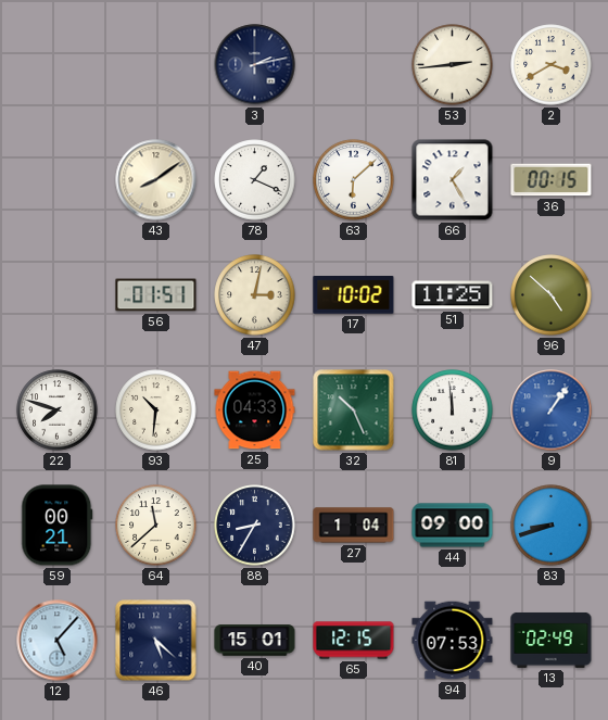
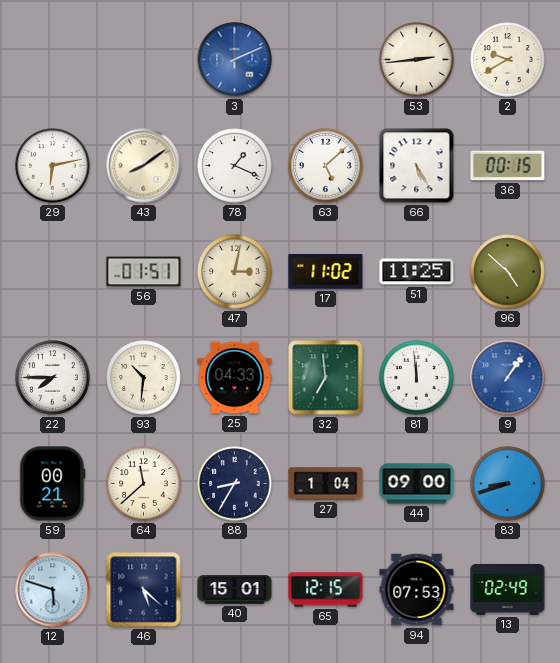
3: 2:13 -> 2:11
3 dial: navy -> blue
2: 3:40 -> 9:40
29: none -> 6:13
63: 6:08 -> 5:08
66: 1:25 -> 5:25
17: 10:02 -> 11:02
22: 7:48 -> 7:45
32: 10:26 -> 6:59
12: 5:07 -> 5:48
